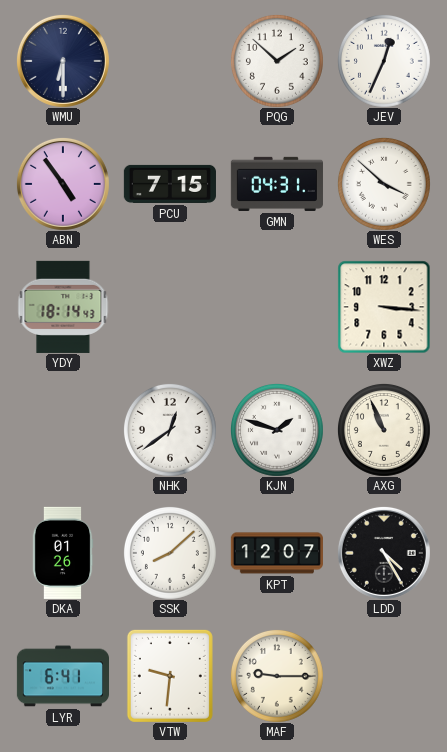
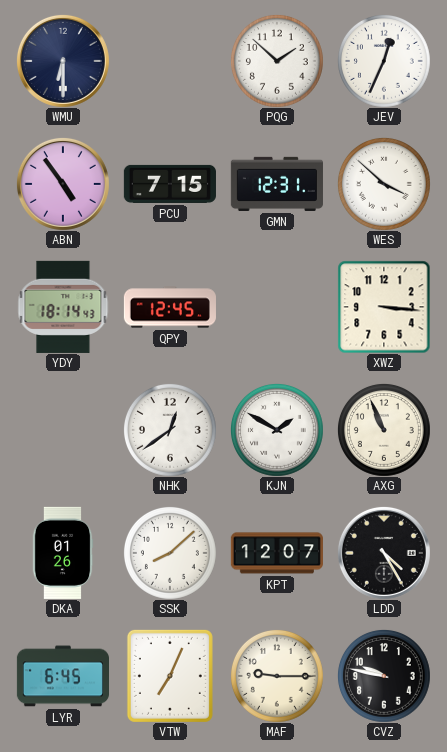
GMN: 04:31 -> 12:31
QPY: none -> 12:45
KJN: 1:48 -> 1:50
LYR: 6:41 -> 6:45
VTW: 9:31 -> 7:04
CVZ: none -> 9:47
